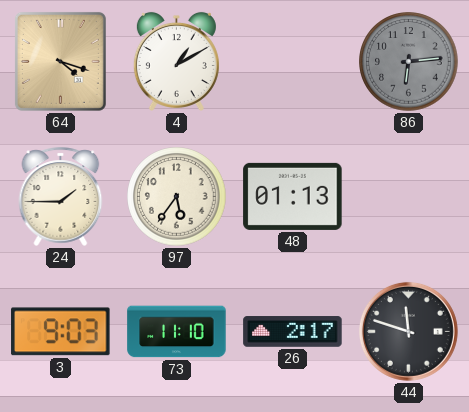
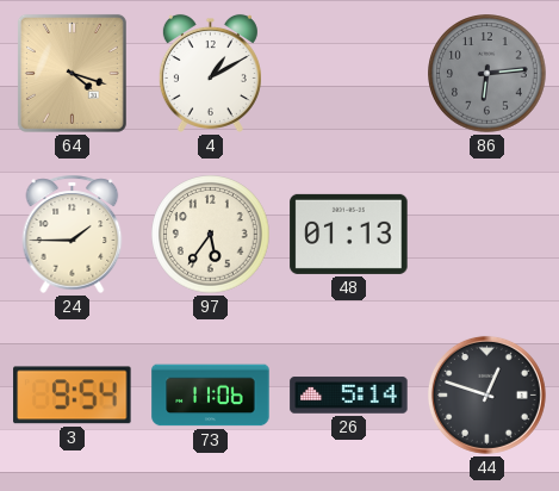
3: 9:03 -> 9:54
73: 11:10 -> 11:06
26: 2:17 -> 5:14
44: 11:48 -> 12:48
